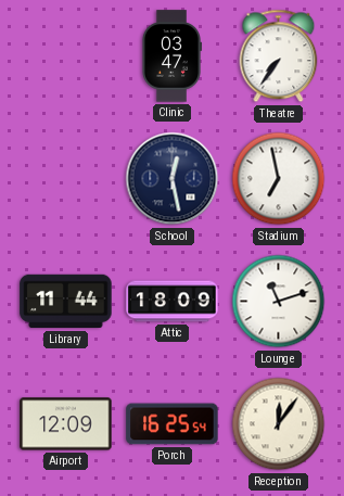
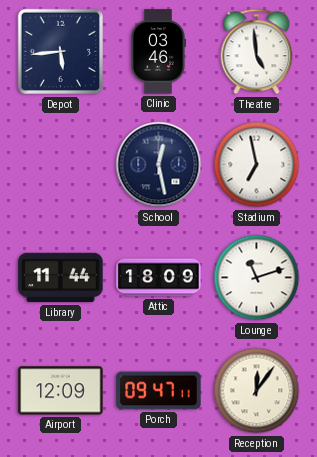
Depot: none -> 5:44
Clinic: 03:47 -> 03:46
Theatre: 7:36 -> 4:59
Porch: 16:25 -> 09:47
